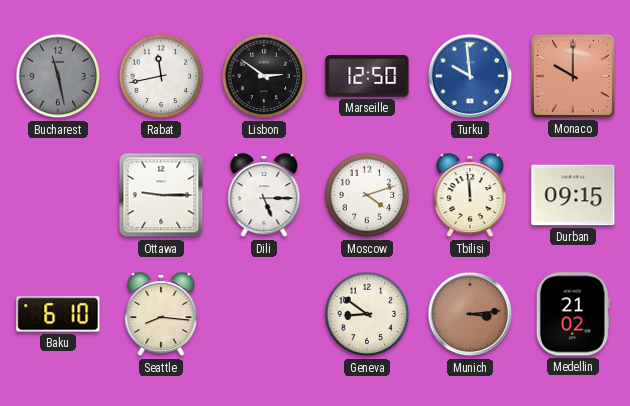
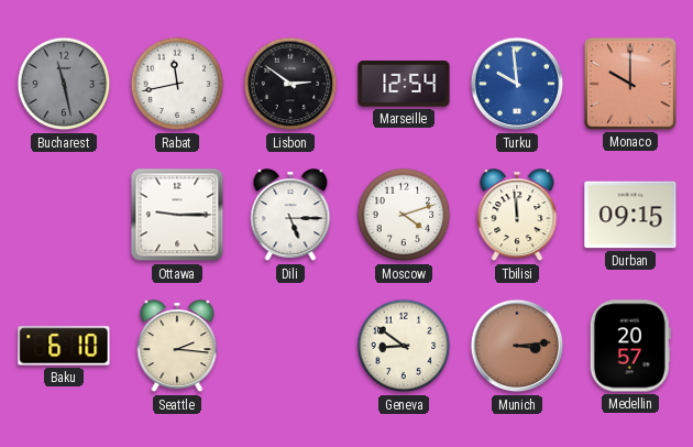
Marseille: 12:50 -> 12:54
Seattle: 8:16 -> 2:16
Medellin: 21:02 -> 20:57
